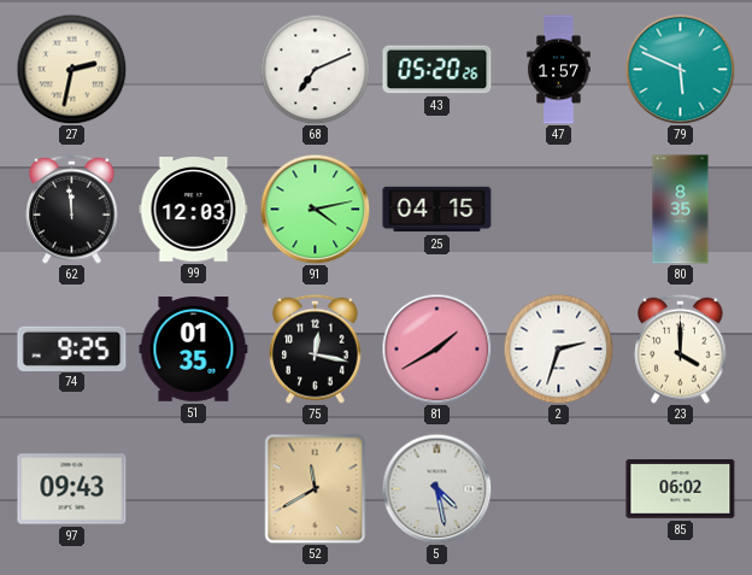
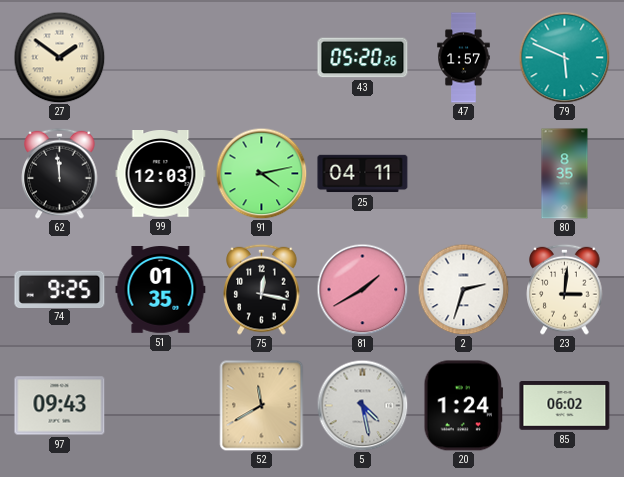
27: 2:32 -> 1:51
68: 7:11 -> none
25: 04:15 -> 04:11
23: 4:00 -> 3:01
20: none -> 1:24
